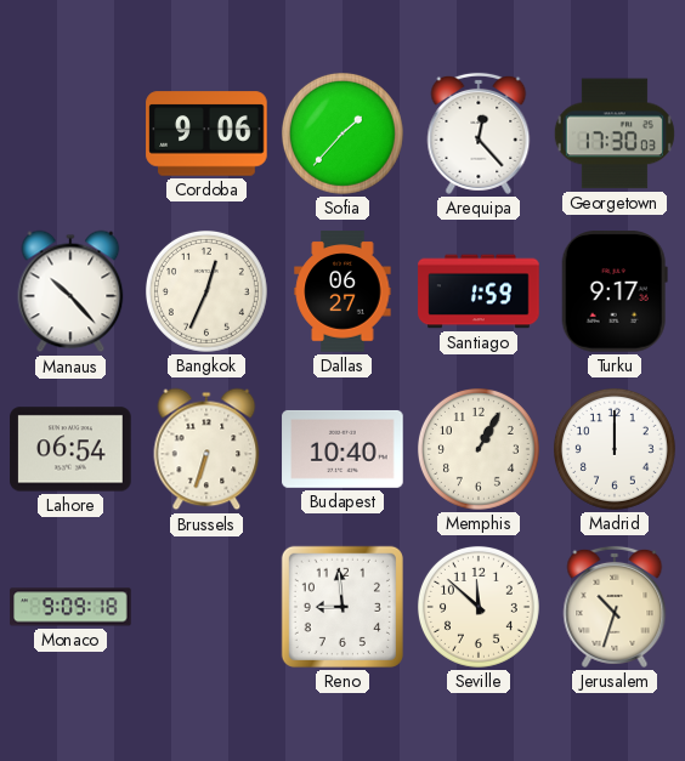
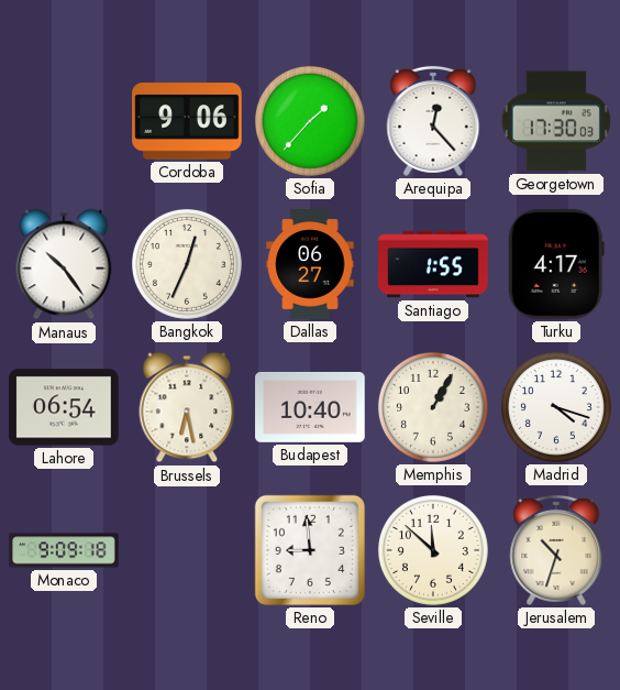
Manaus: 10:23 -> 10:24
Santiago: 1:59 -> 1:55
Turku: 9:17 -> 4:17
Brussels: 6:33 -> 6:28
Madrid: 12:00 -> 4:18
